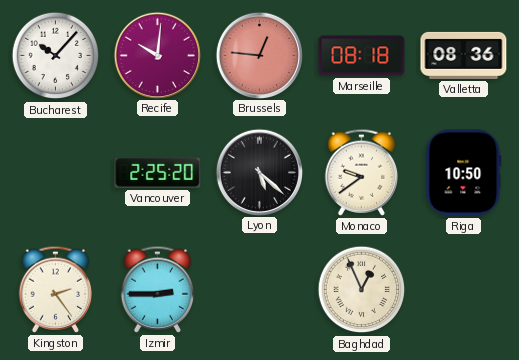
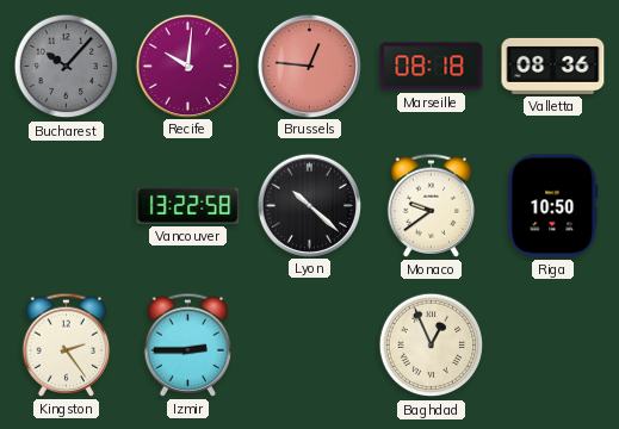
Bucharest dial: white -> grey
Vancouver: 2:25 -> 13:22
Lyon: 5:22 -> 10:22
